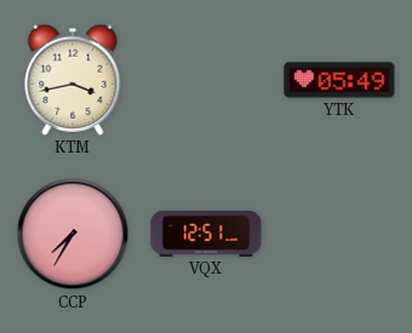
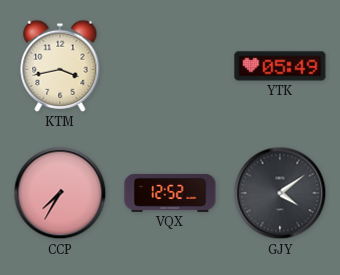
VQX: 12:51 -> 12:52
GJY: none -> 4:09
